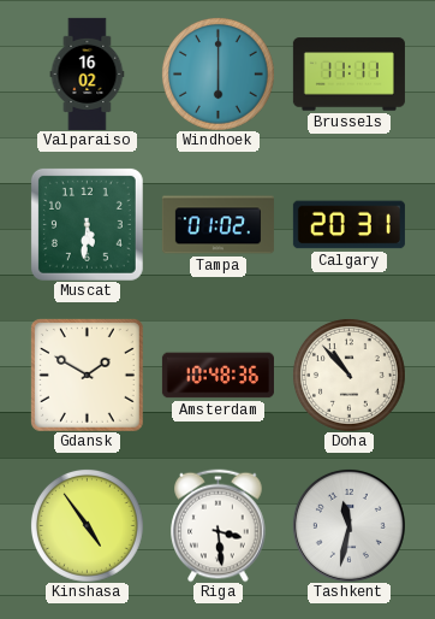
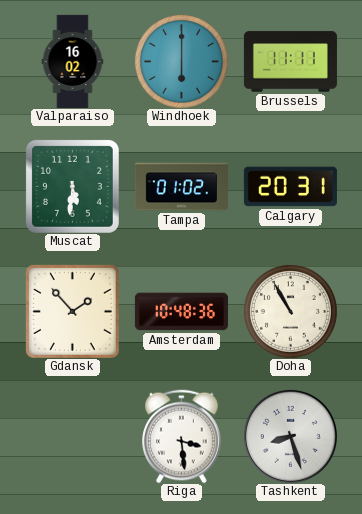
Gdansk: 1:50 -> 1:53
Doha: 10:53 -> 10:55
Kinshasa: 4:54 -> none
Tashkent: 11:32 -> 8:27
